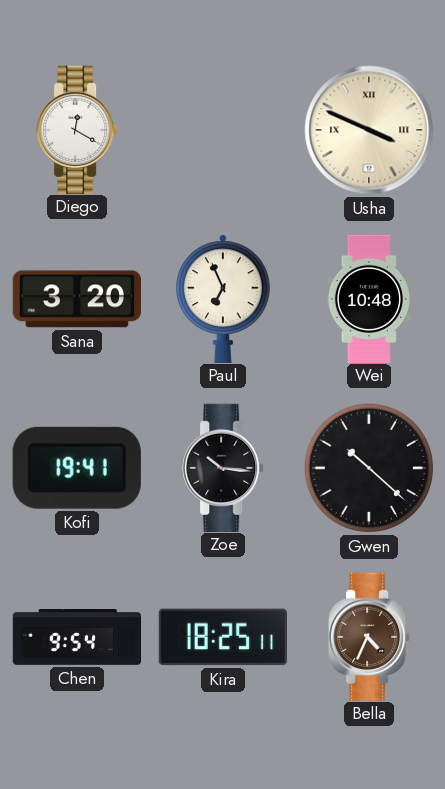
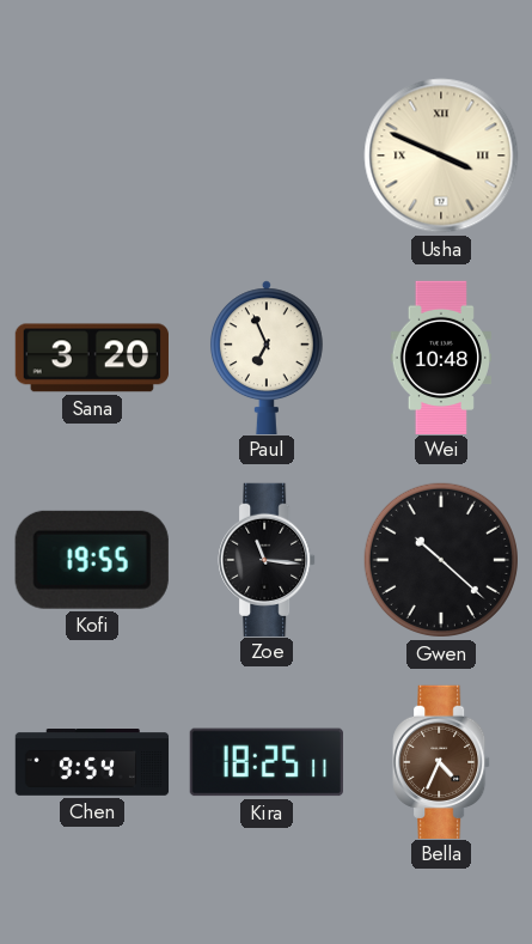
Diego: 12:20 -> none
Kofi: 19:41 -> 19:55
Zoe: 10:16 -> 11:16
